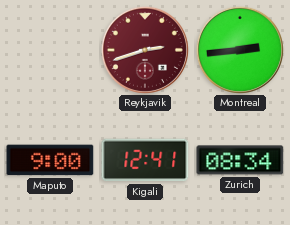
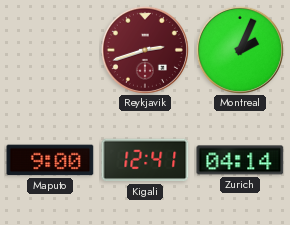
Montreal: 2:44 -> 2:04
Zurich: 08:34 -> 04:14
